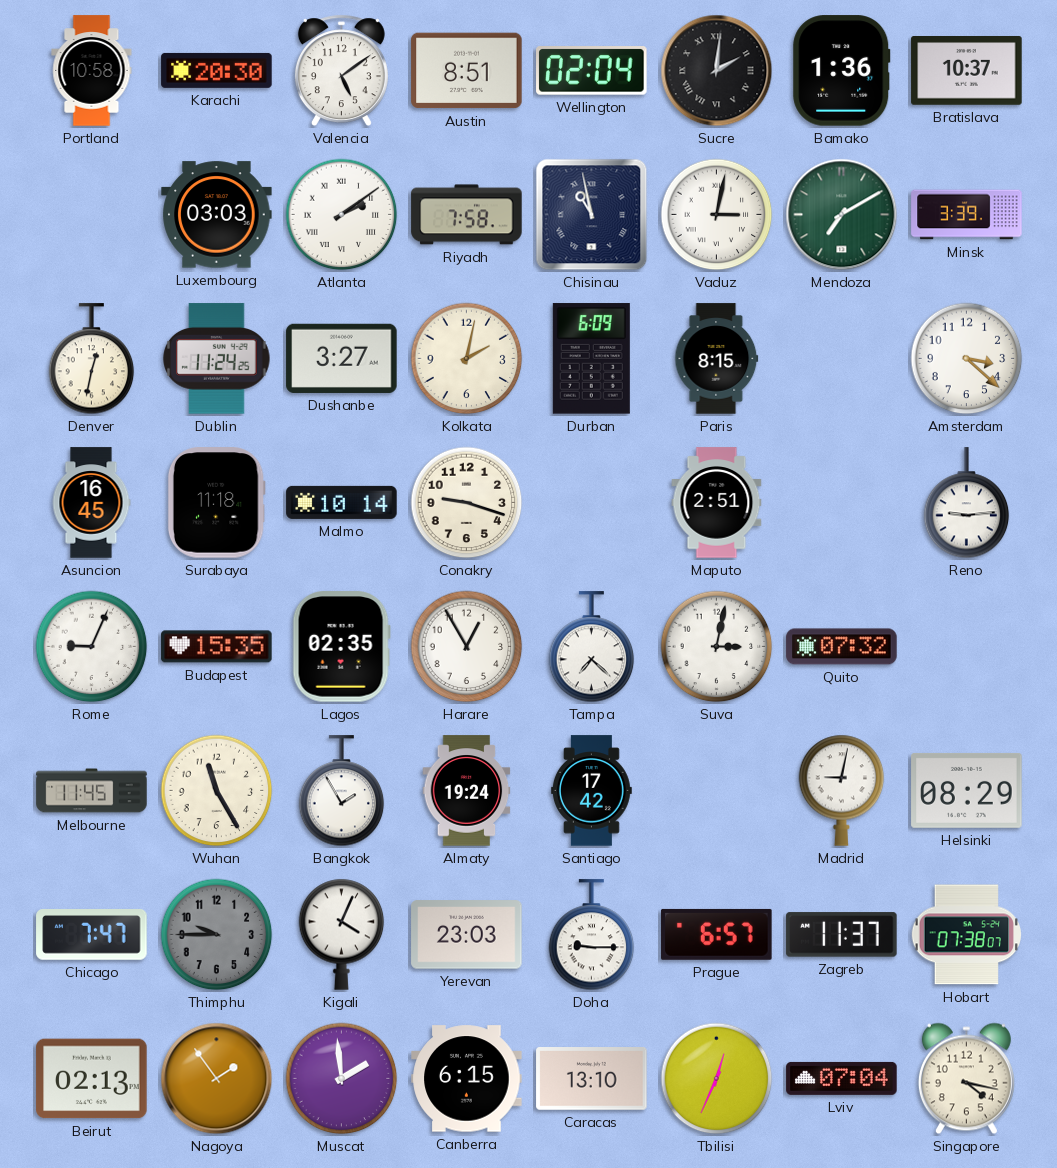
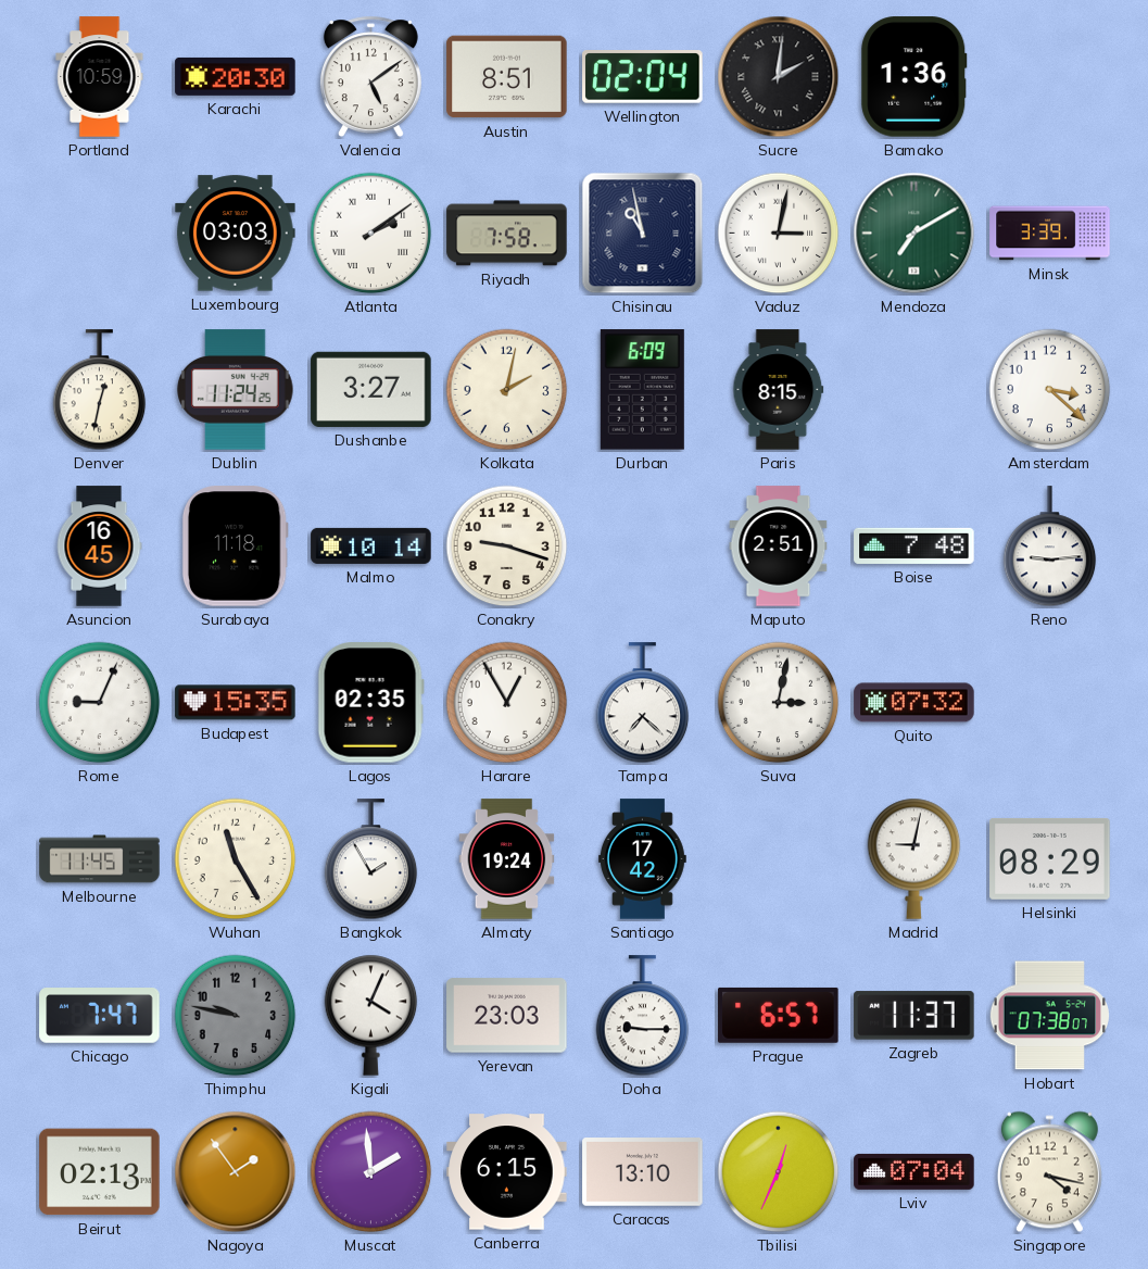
Portland: 10:58 -> 10:59
Bratislava: 10:37 -> none
Boise: none -> 7:48
Thimphu: 9:45 -> 9:47
